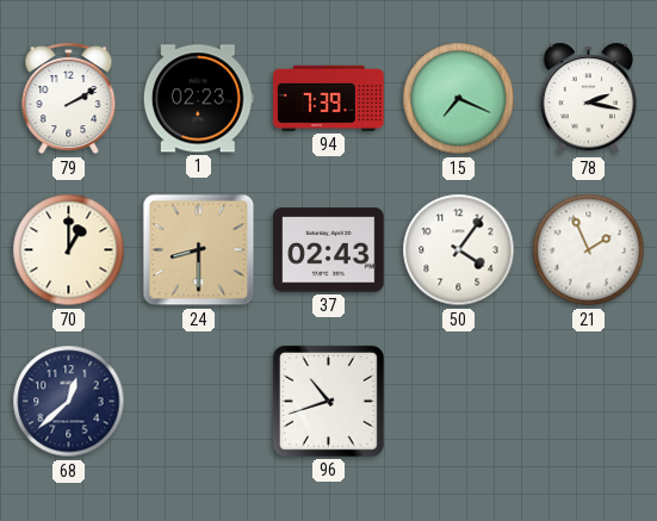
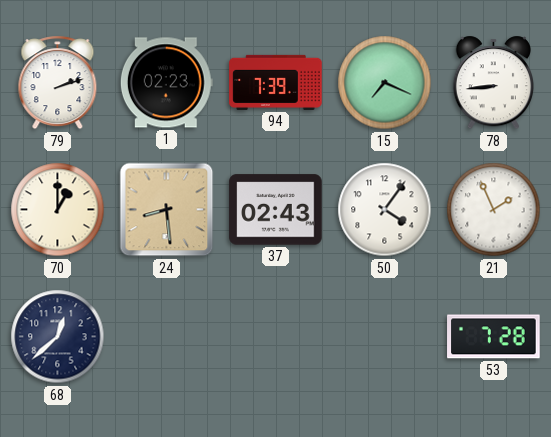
79: 2:10 -> 2:12
78: 2:17 -> 8:44
24: 8:30 -> 8:29
96: 10:42 -> none
53: none -> 7:28
